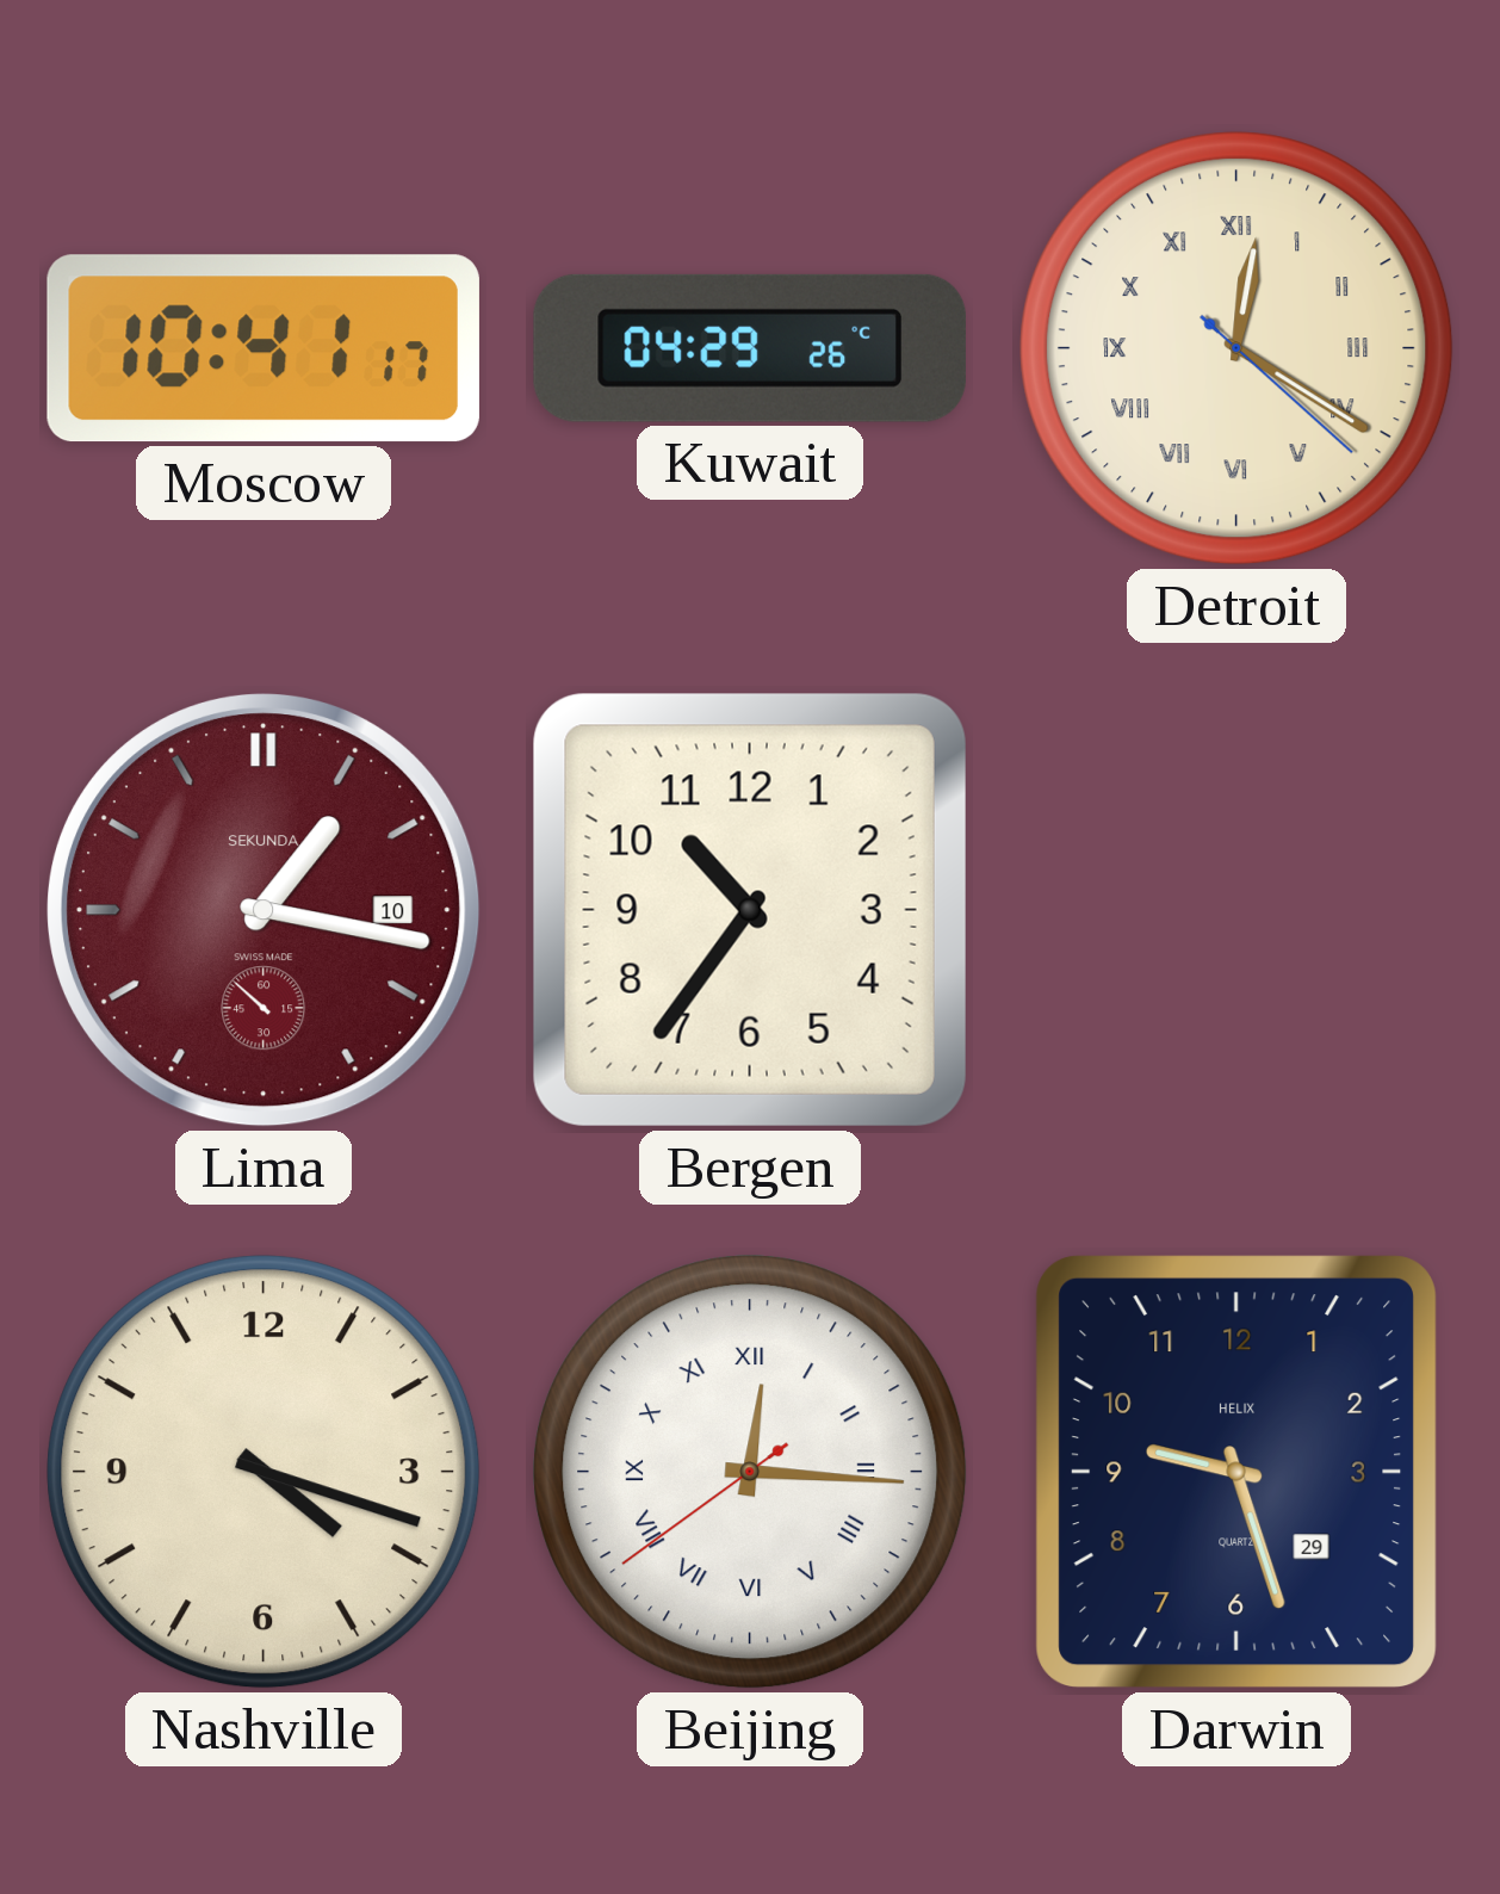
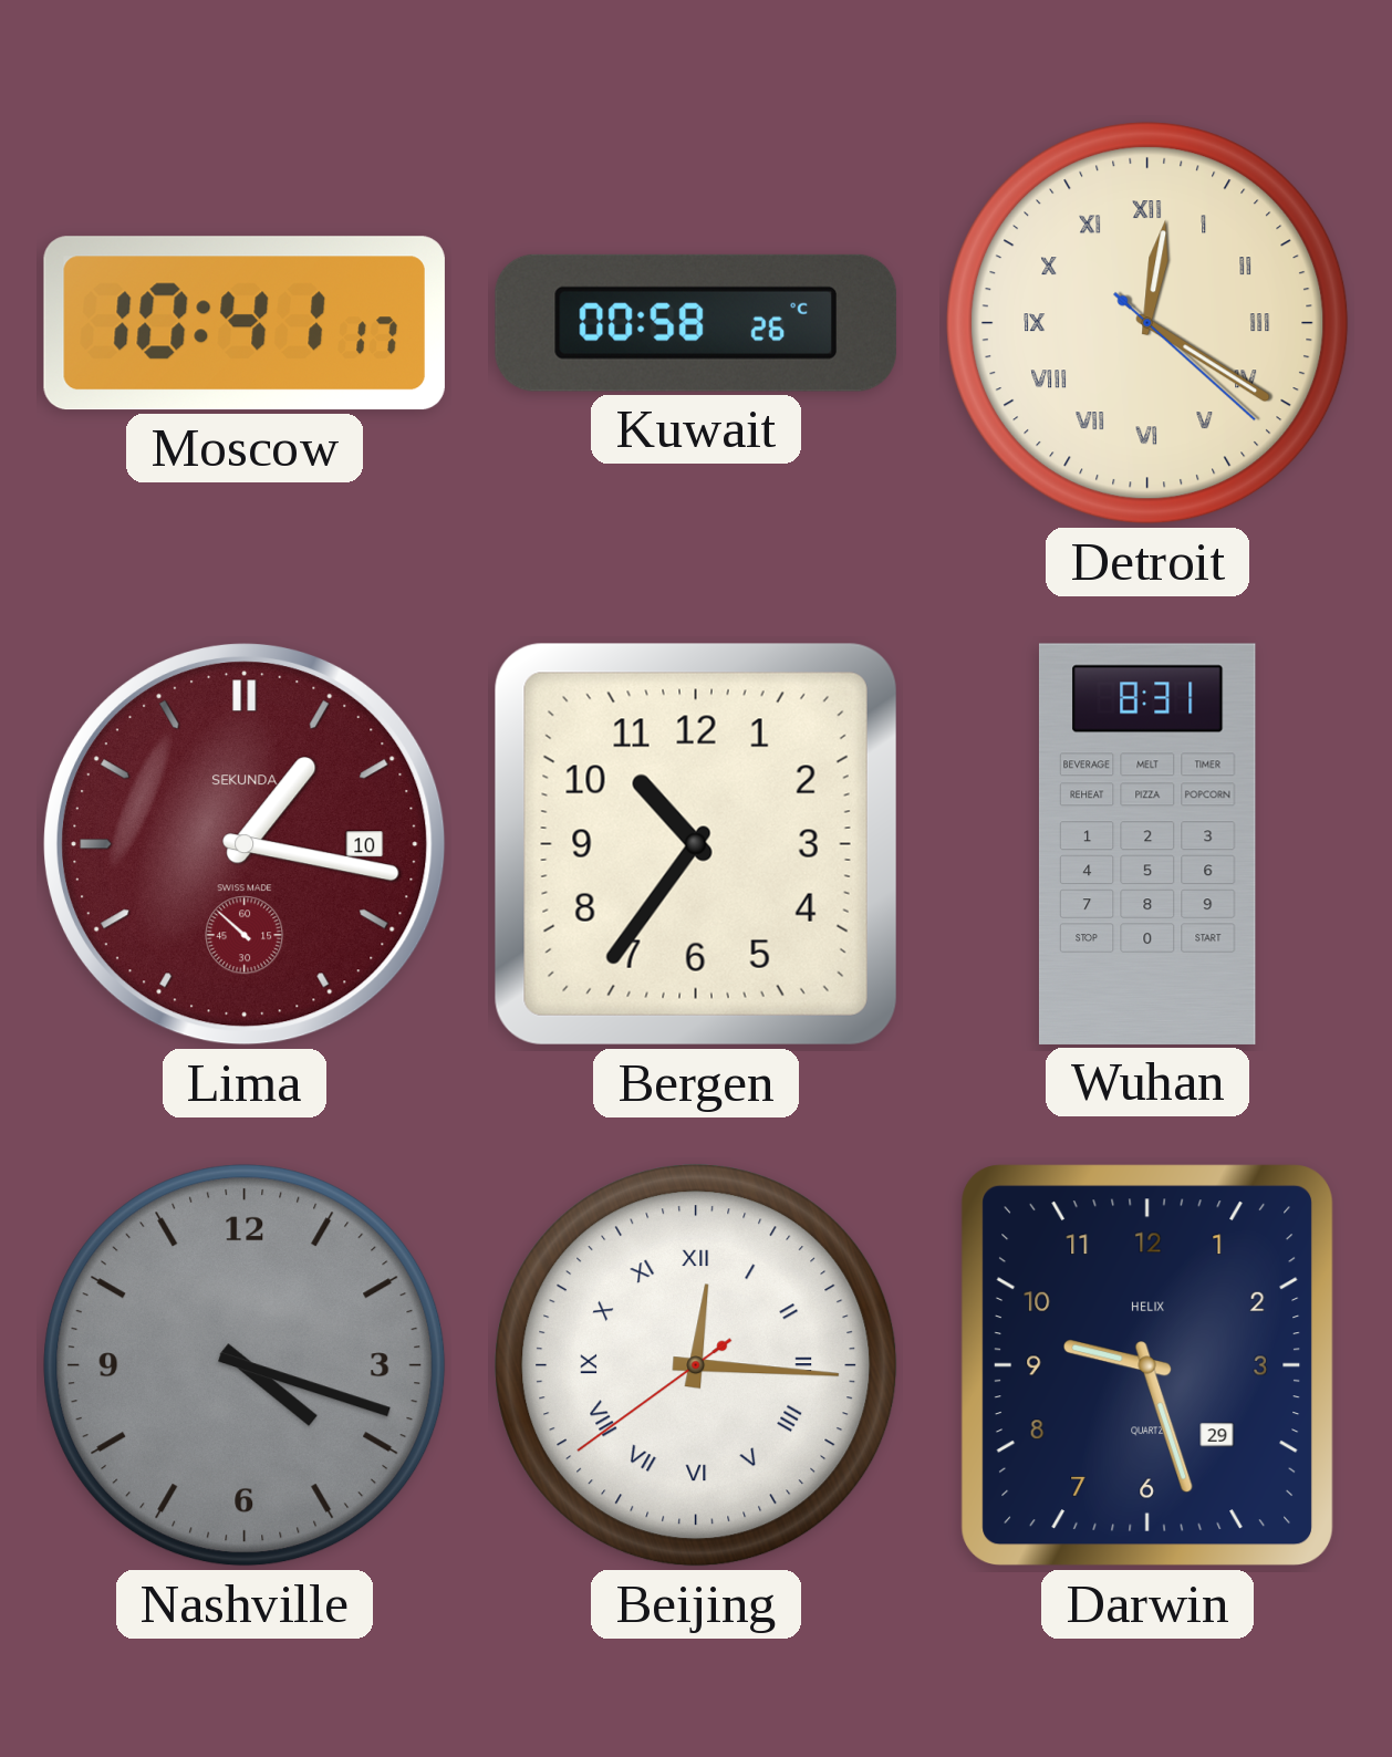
Kuwait: 04:29 -> 00:58
Wuhan: none -> 8:31
Nashville dial: cream -> grey
